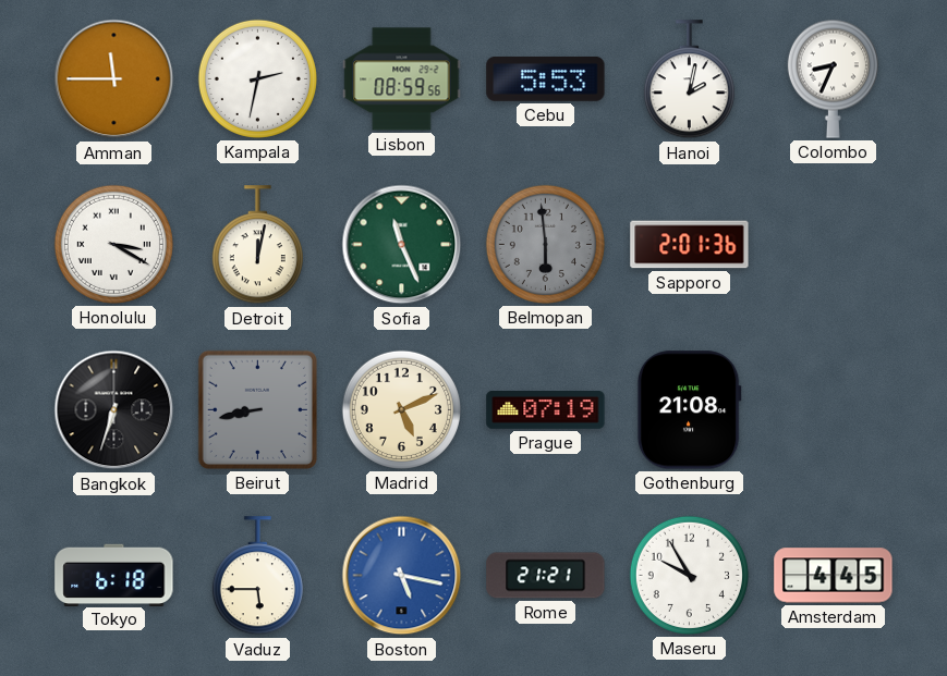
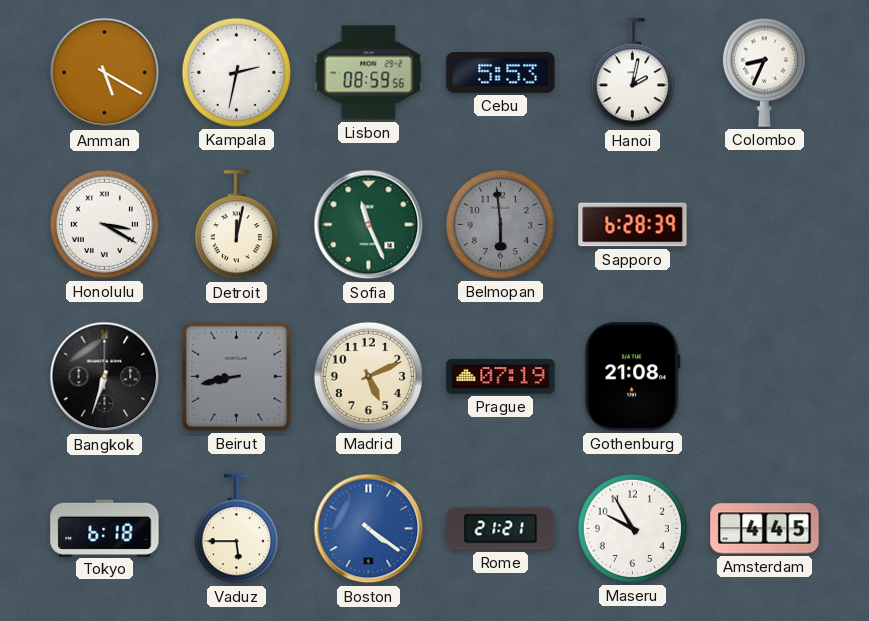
Amman: 11:45 -> 5:20
Sapporo: 2:01 -> 6:28
Boston: 5:17 -> 4:21
